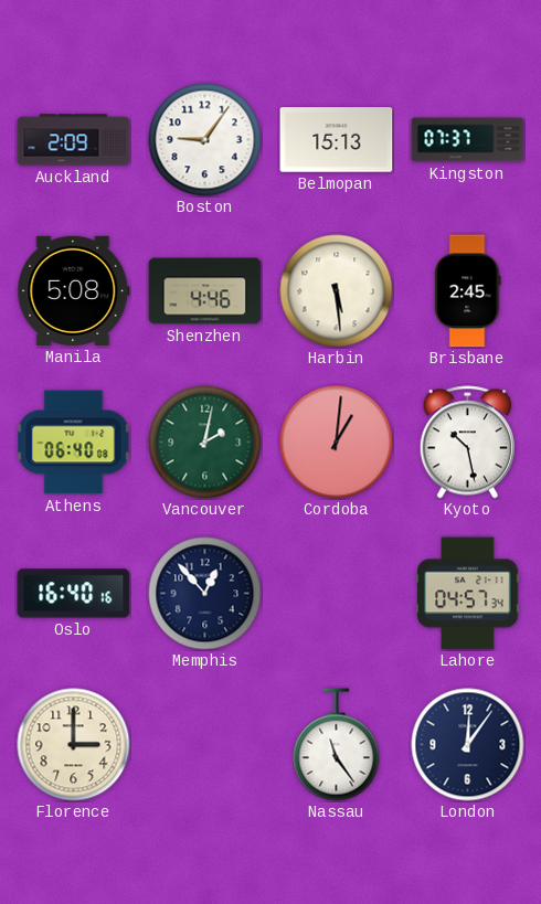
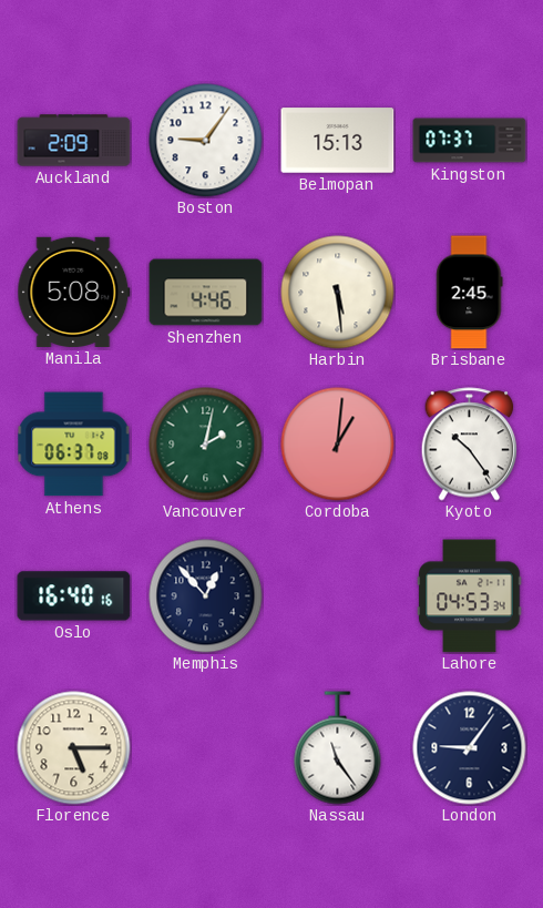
Athens: 06:40 -> 06:37
Kyoto: 10:28 -> 10:24
Lahore: 04:57 -> 04:53
Florence: 3:00 -> 5:15
London: 12:06 -> 9:06
